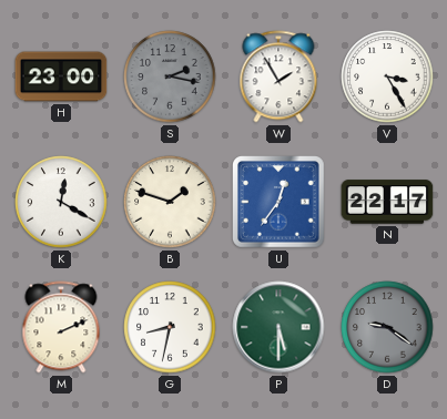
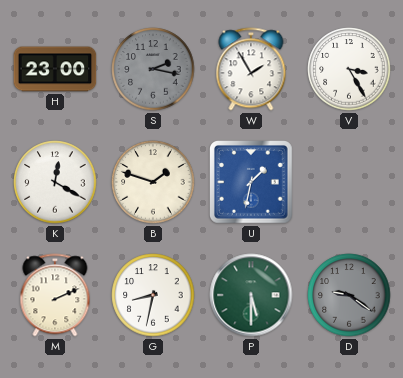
U: 12:36 -> 1:32
N: 22:17 -> none
